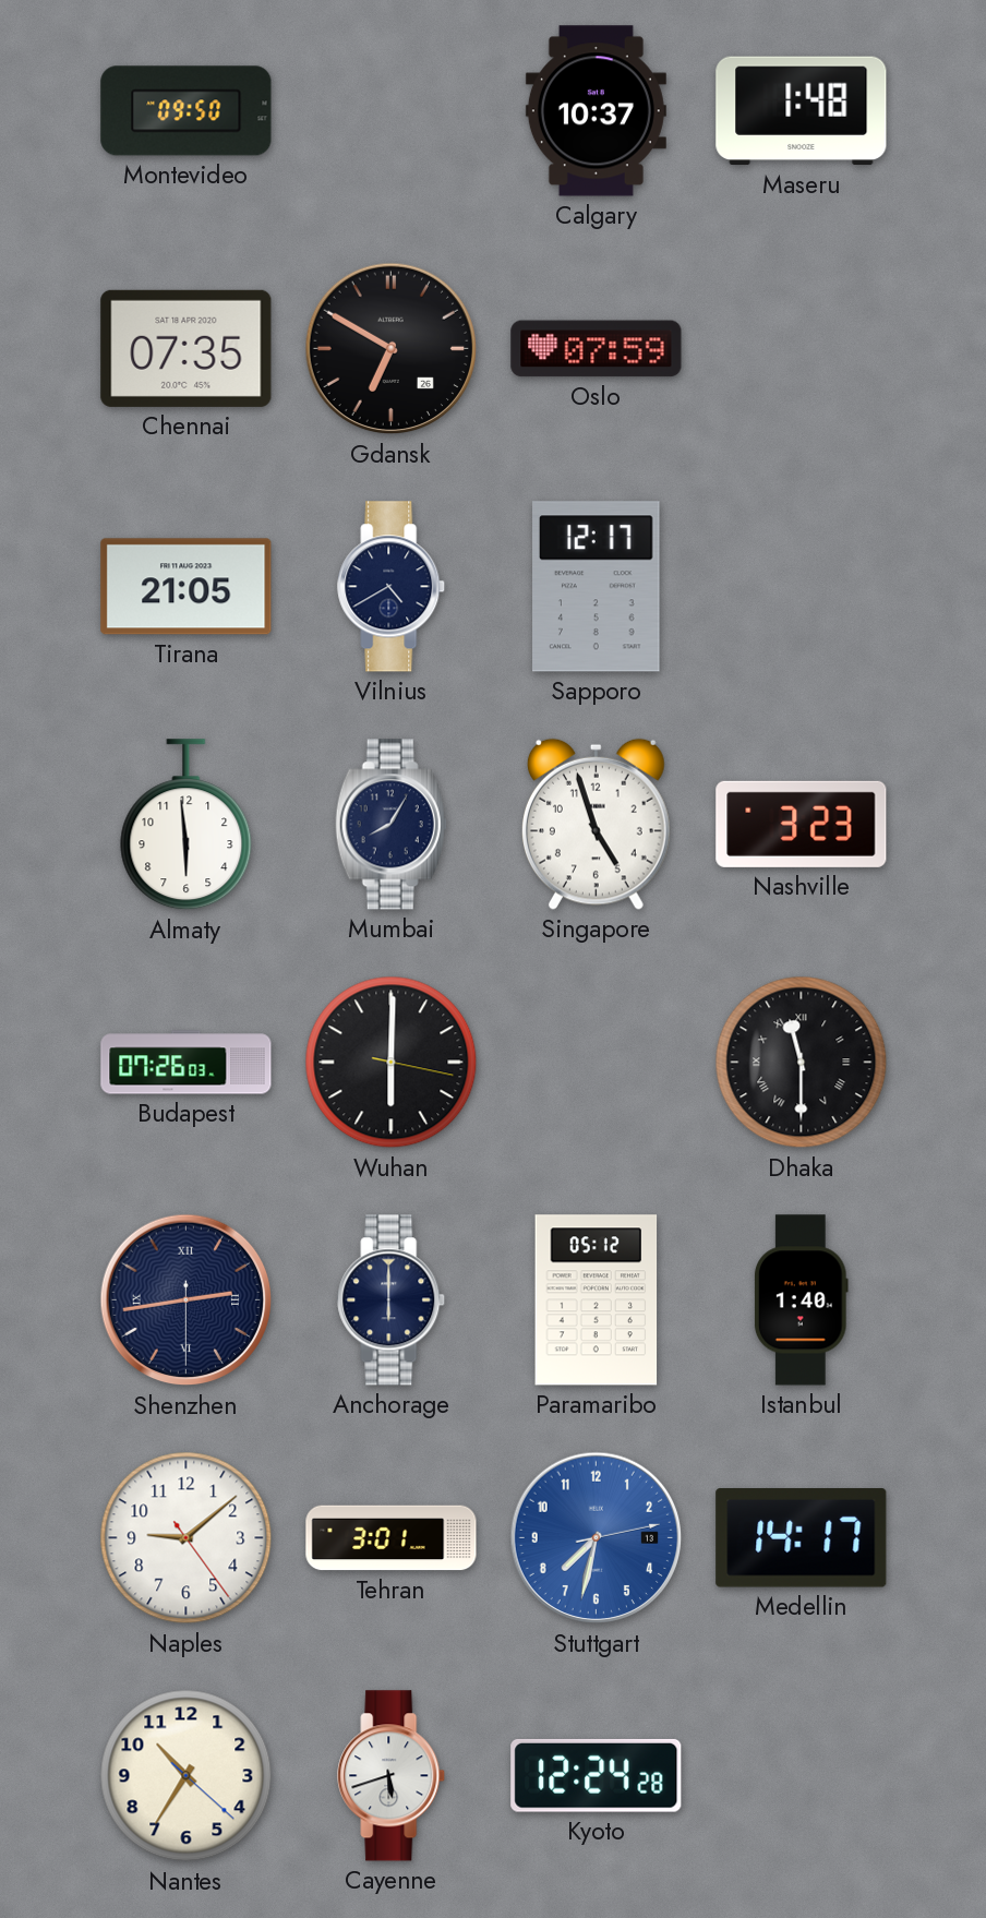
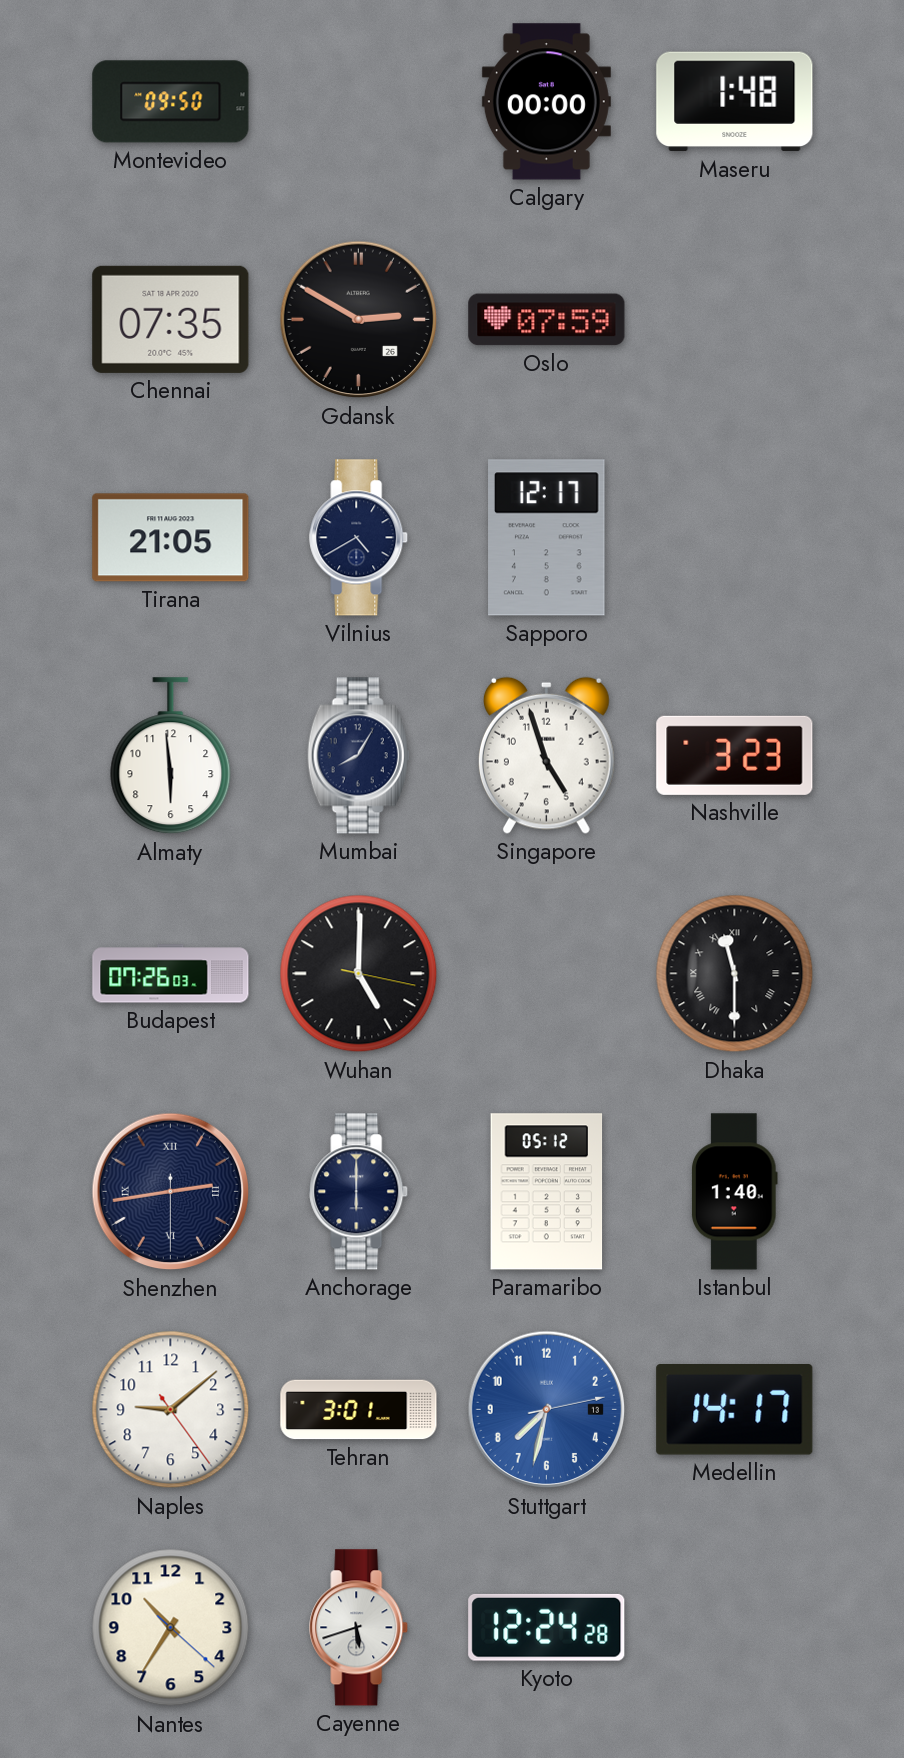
Calgary: 10:37 -> 00:00
Gdansk: 6:50 -> 2:50
Wuhan: 6:00 -> 5:00
